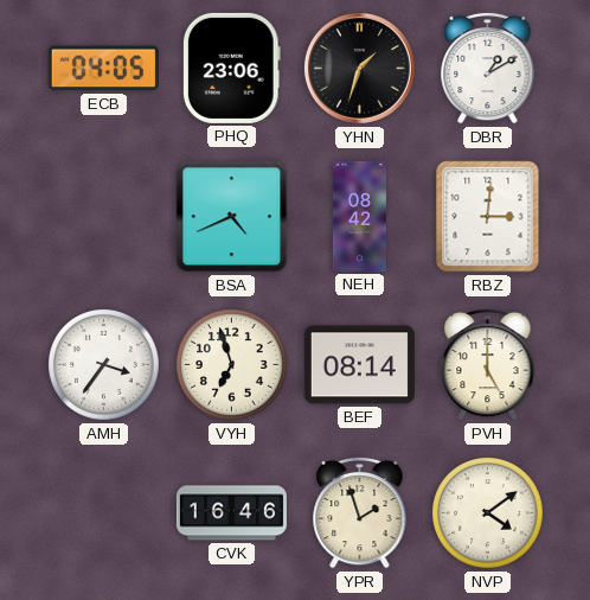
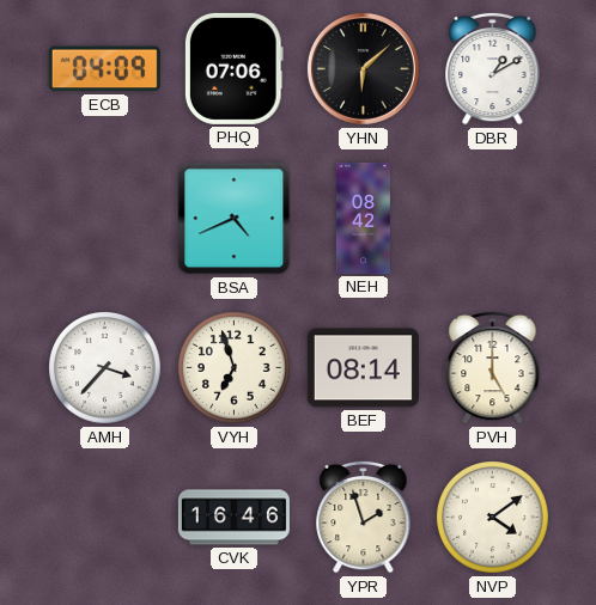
ECB: 04:05 -> 04:09
PHQ: 23:06 -> 07:06
YHN: 1:33 -> 6:08
RBZ: 3:01 -> none
AMH: 3:36 -> 3:37
